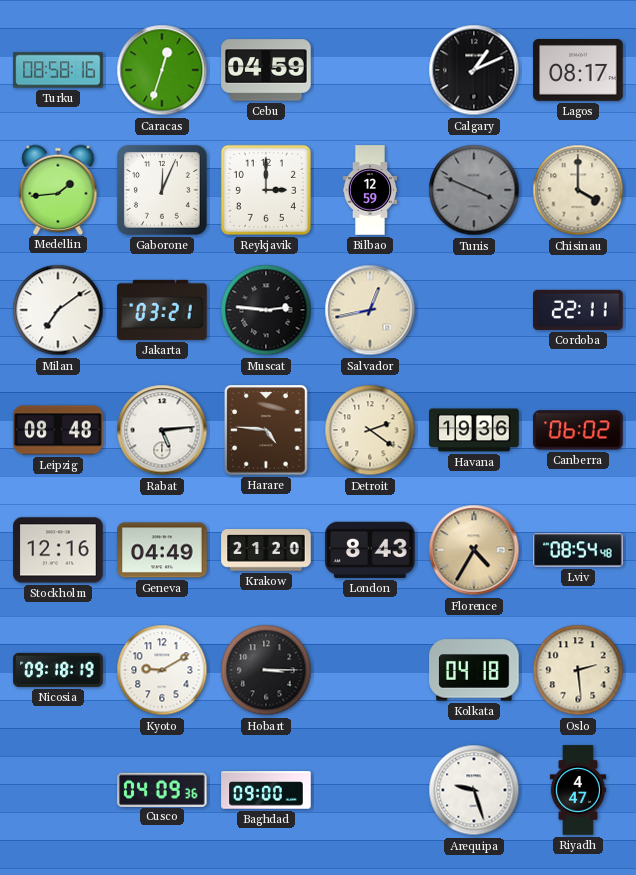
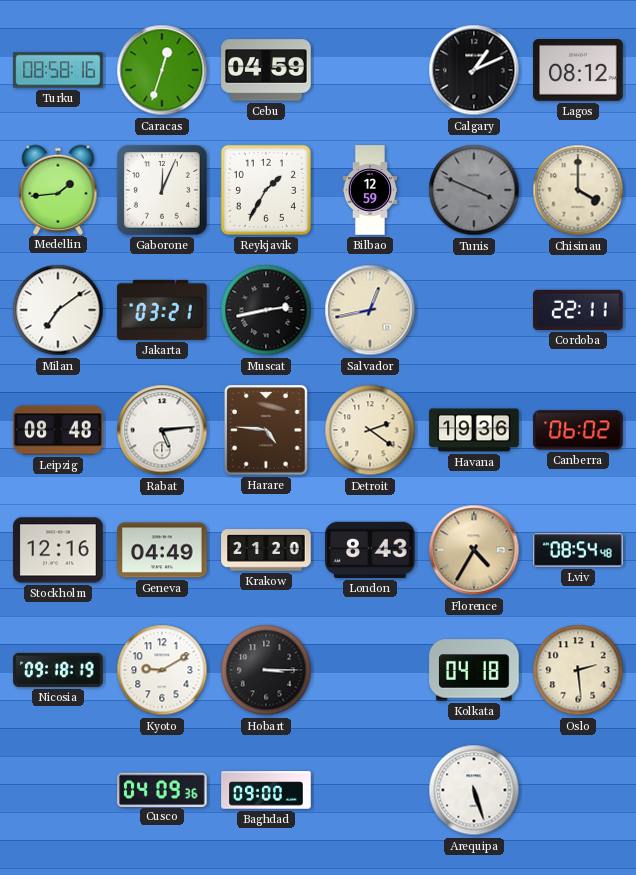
Lagos: 08:17 -> 08:12
Reykjavik: 3:00 -> 1:35
Muscat: 2:46 -> 2:43
Arequipa: 9:27 -> 5:27
Riyadh: 4:47 -> none
